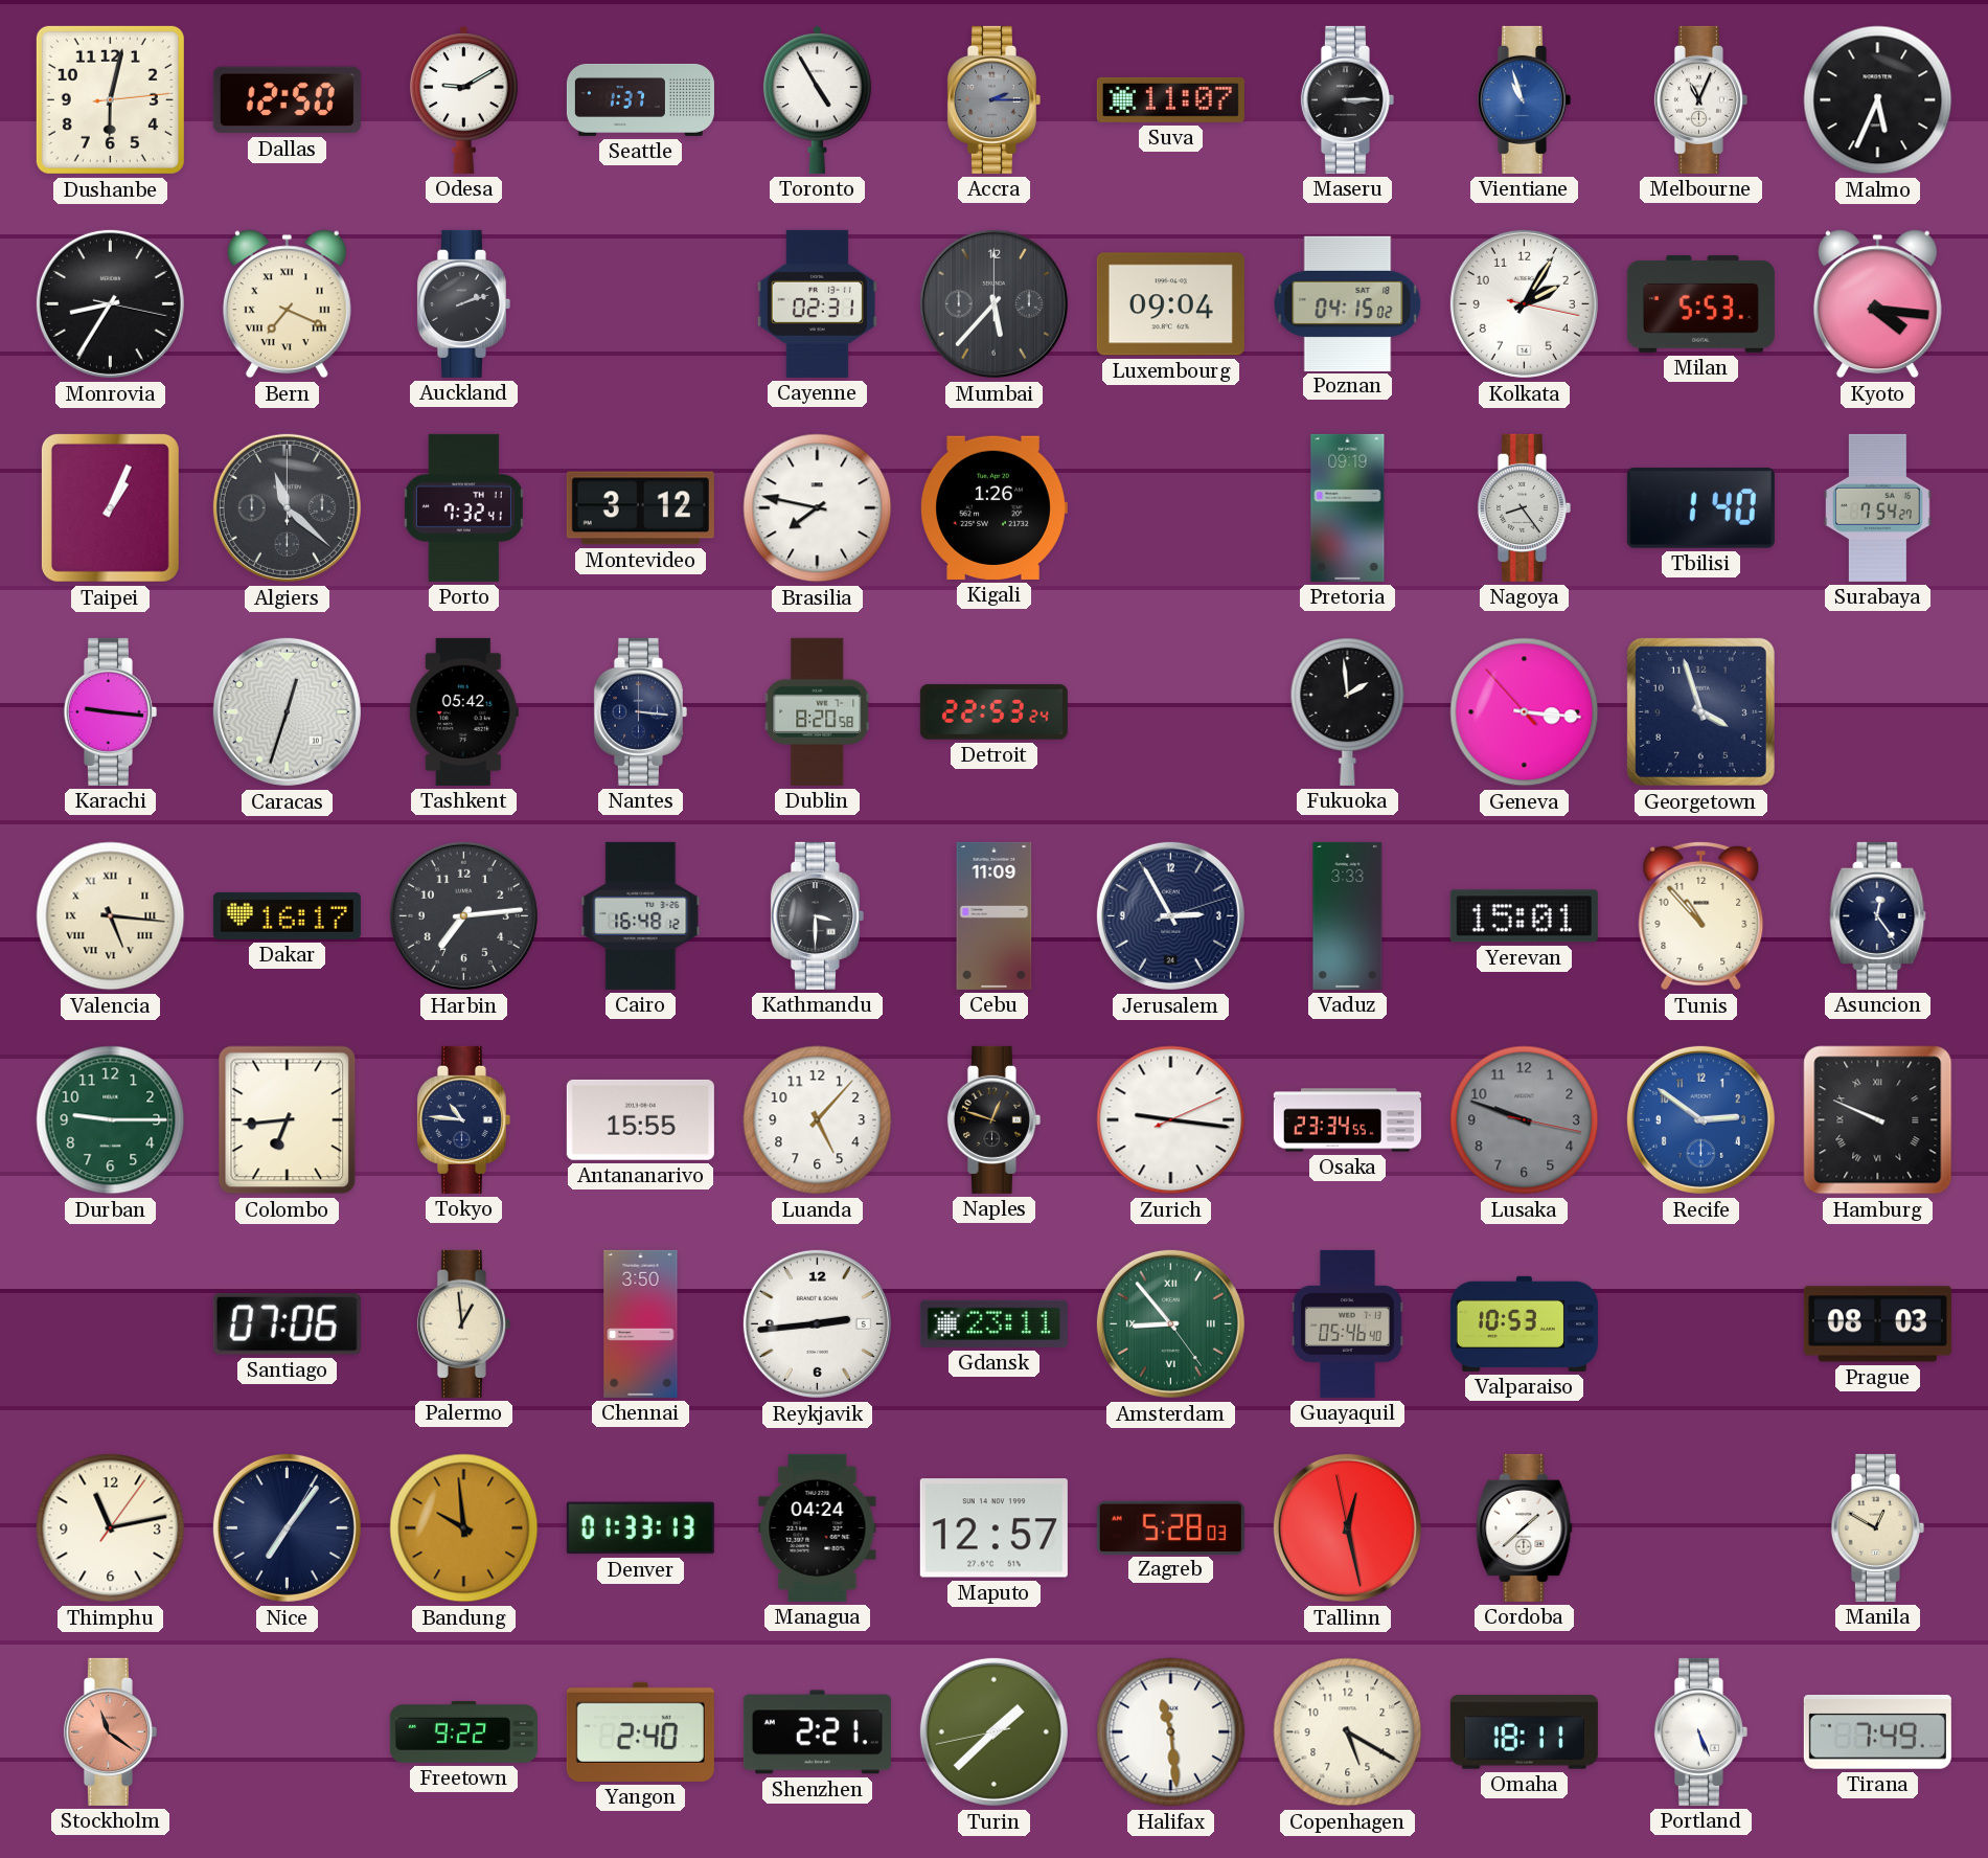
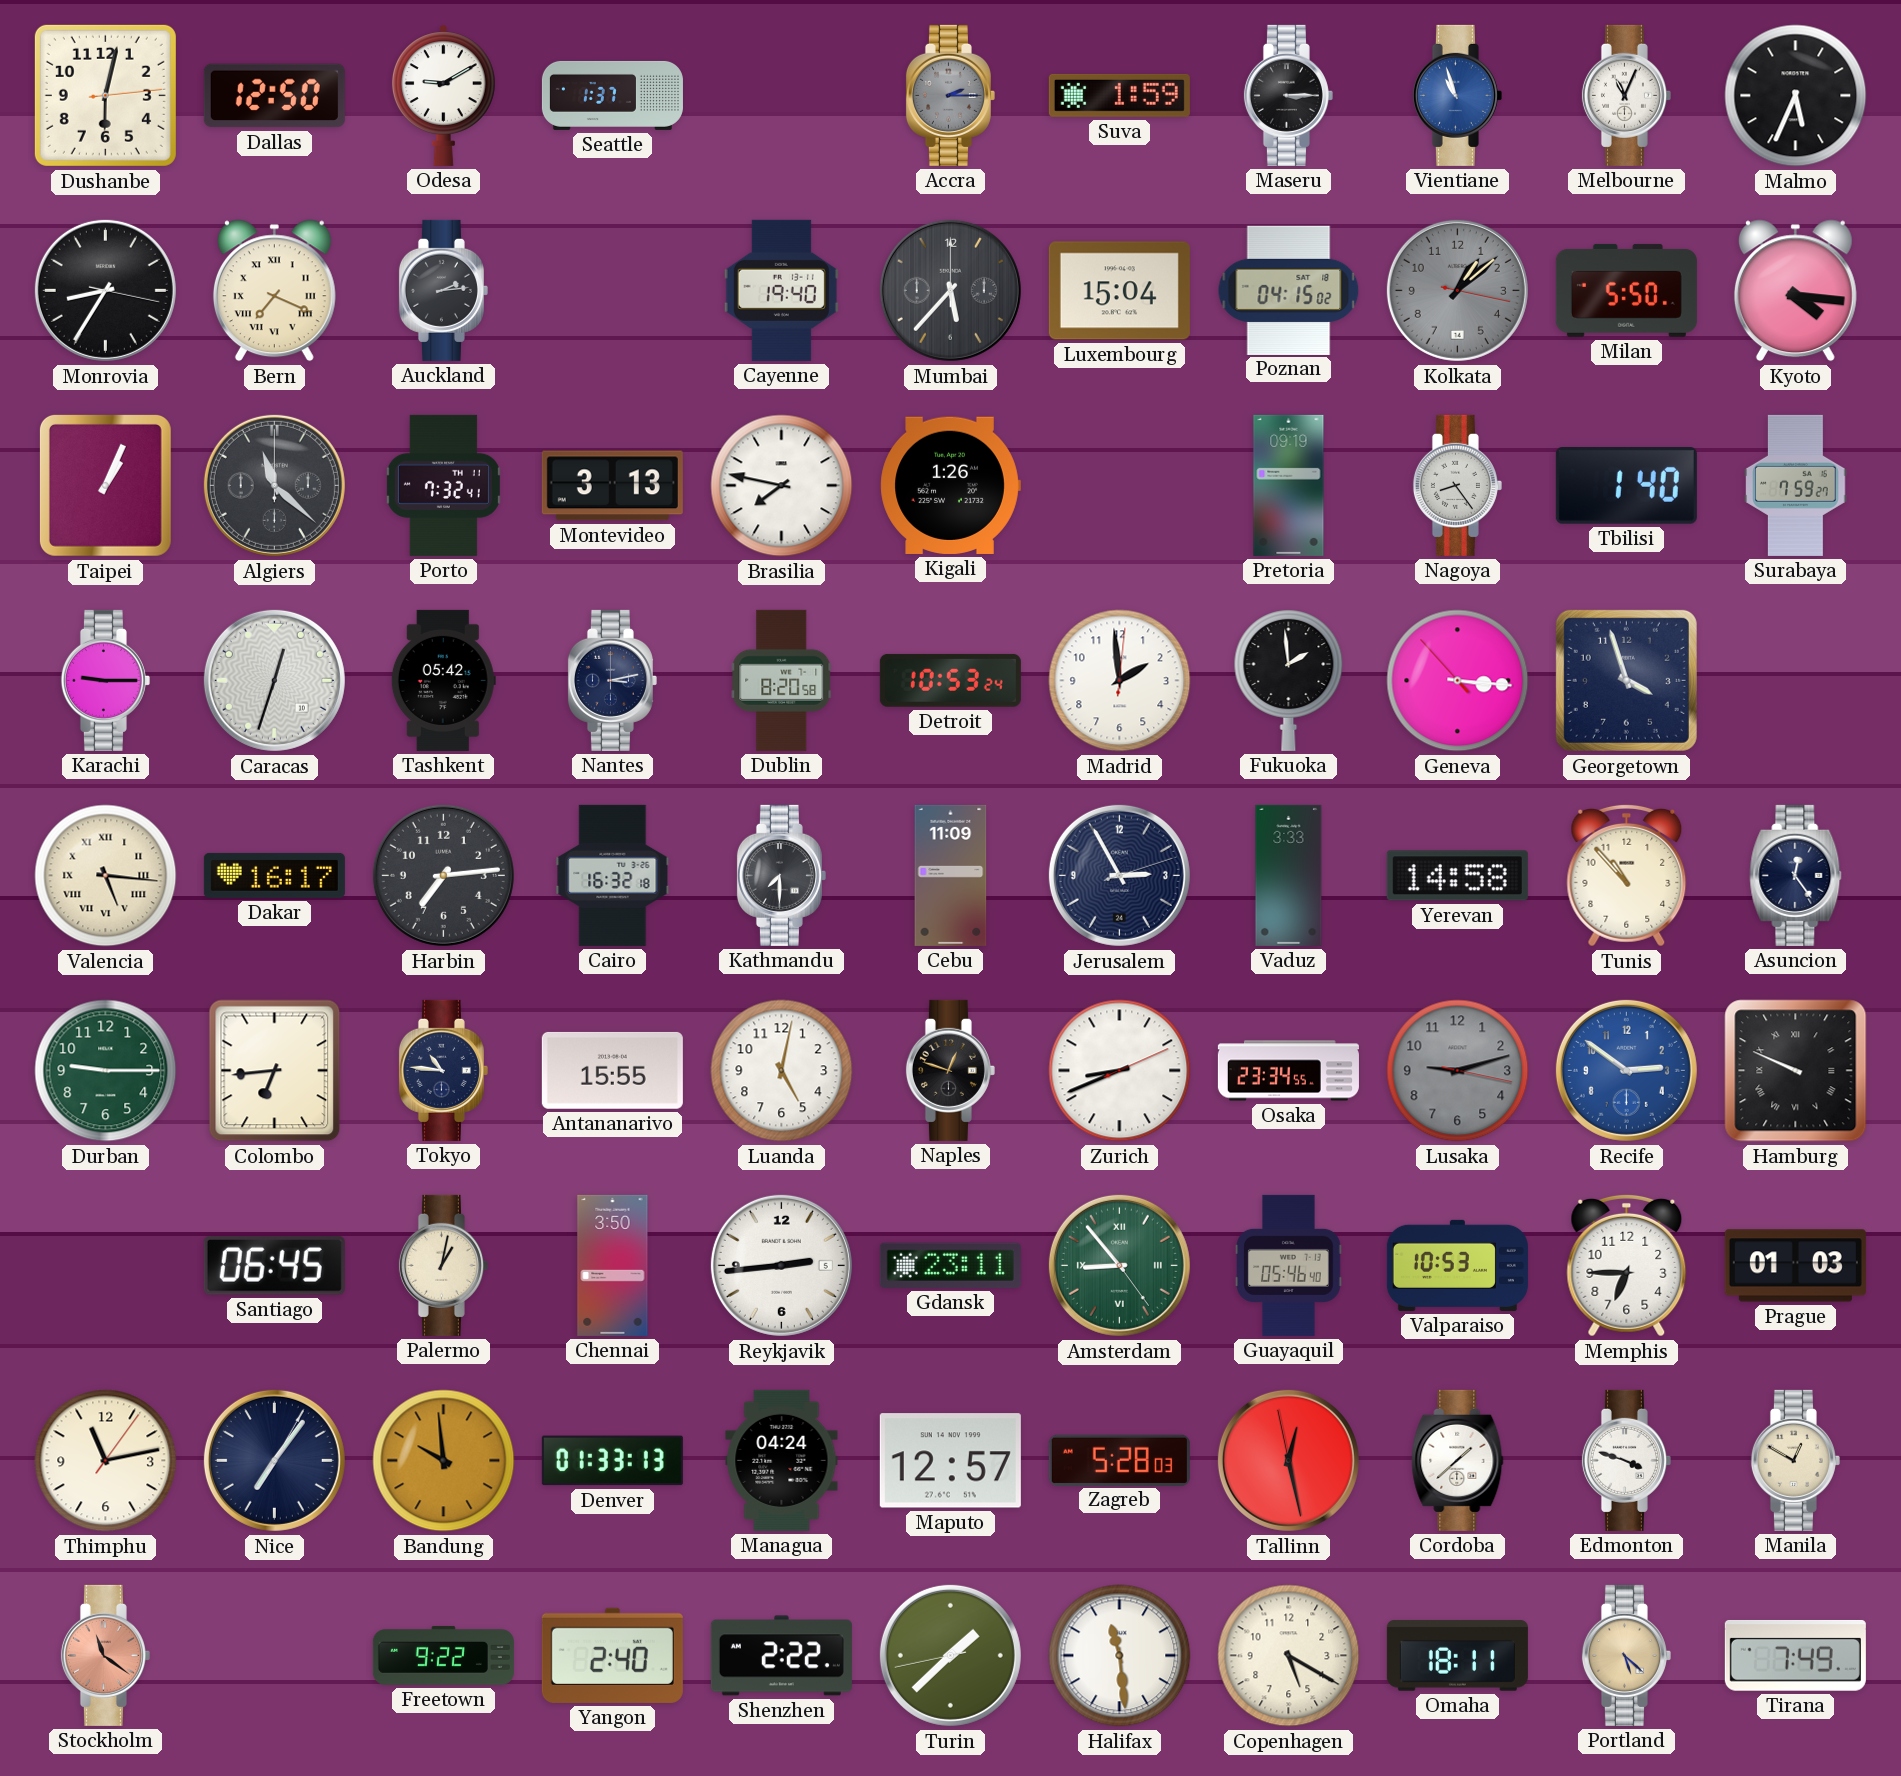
Toronto: 4:55 -> none
Suva: 11:07 -> 1:59
Auckland: 2:12 -> 2:14
Cayenne: 02:31 -> 19:40
Luxembourg: 09:04 -> 15:04
Kolkata: 2:05 -> 1:08
Kolkata dial: white -> grey
Milan: 5:53 -> 5:50
Montevideo: 3:12 -> 3:13
Surabaya: 7:54 -> 7:59
Karachi: 9:16 -> 9:15
Nantes: 3:16 -> 3:13
Detroit: 22:53 -> 10:53
Madrid: none -> 1:59
Cairo: 16:48 -> 16:32
Kathmandu: 3:30 -> 7:30
Yerevan: 15:01 -> 14:58
Luanda: 5:07 -> 5:02
Zurich: 9:16 -> 8:41
Lusaka: 9:48 -> 9:12
Santiago: 07:06 -> 06:45
Palermo: 12:59 -> 1:02
Memphis: none -> 6:45
Prague: 08:03 -> 01:03
Edmonton: none -> 3:48
Shenzhen: 2:21 -> 2:22
Portland: 5:26 -> 5:22
Portland dial: white -> champagne
